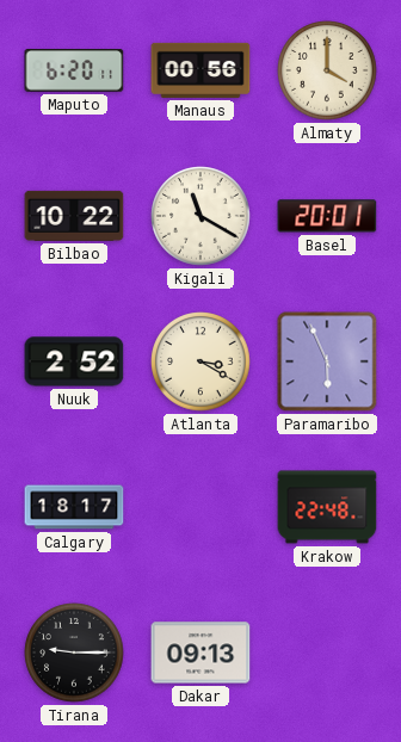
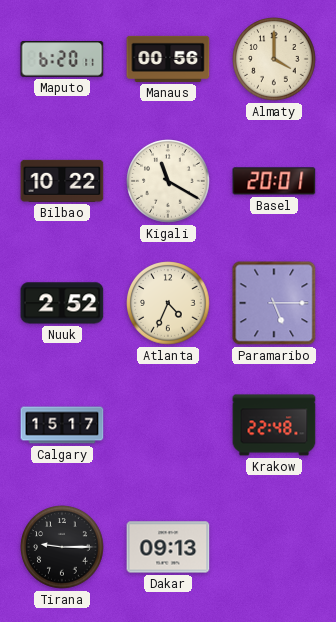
Atlanta: 3:20 -> 4:34
Paramaribo: 5:56 -> 5:15
Calgary: 18:17 -> 15:17
